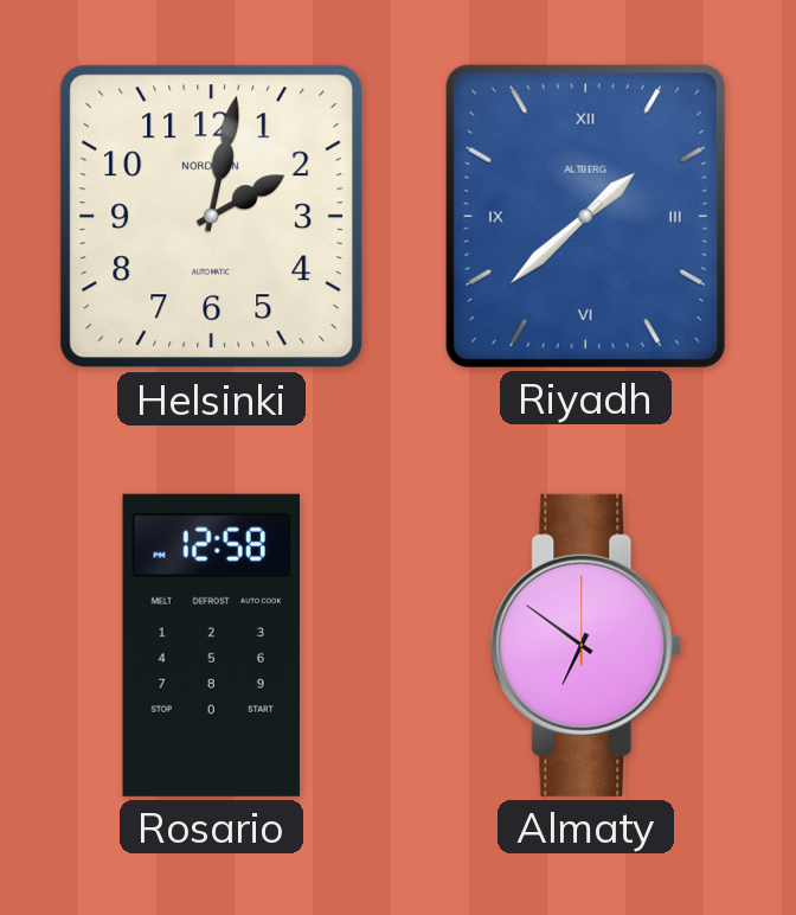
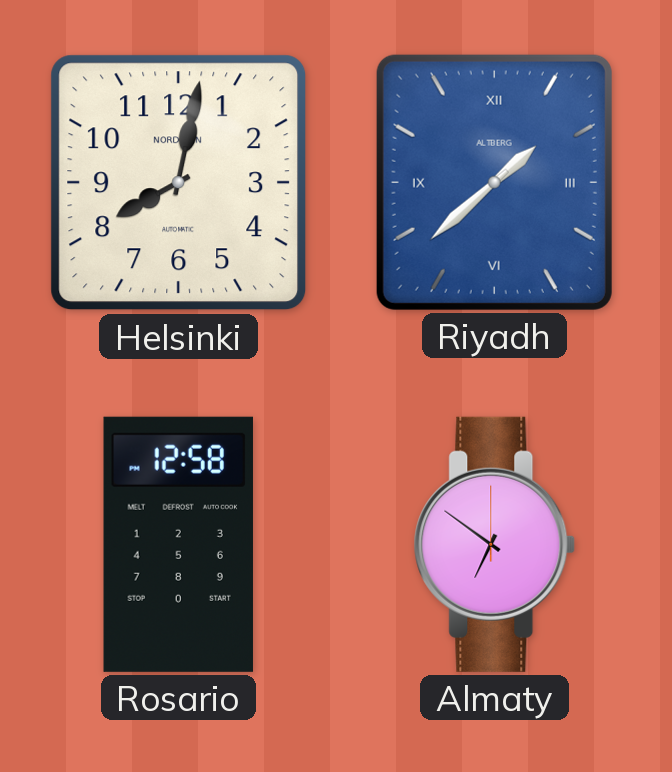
Helsinki: 2:02 -> 8:02
